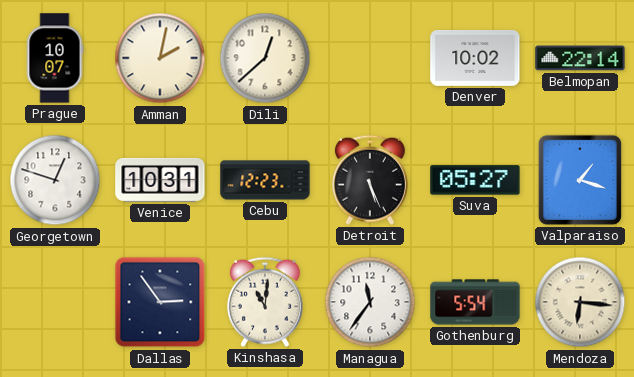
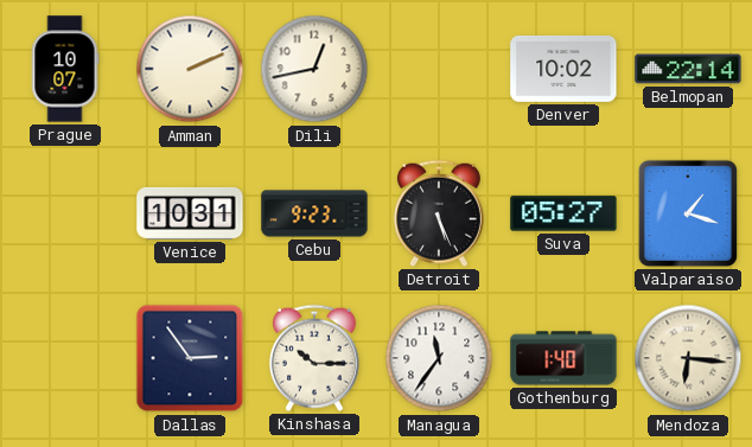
Amman: 2:02 -> 2:11
Dili: 12:38 -> 12:43
Georgetown: 12:48 -> none
Cebu: 12:23 -> 9:23
Kinshasa: 11:01 -> 10:15
Gothenburg: 5:54 -> 1:40
